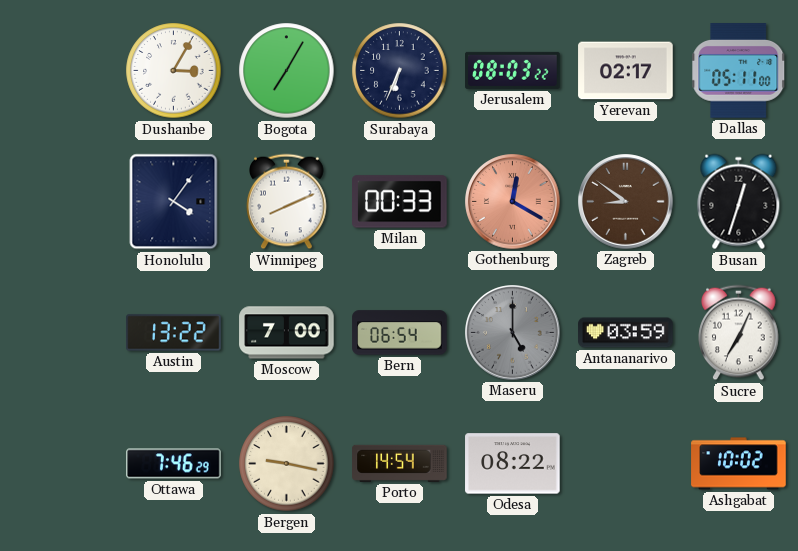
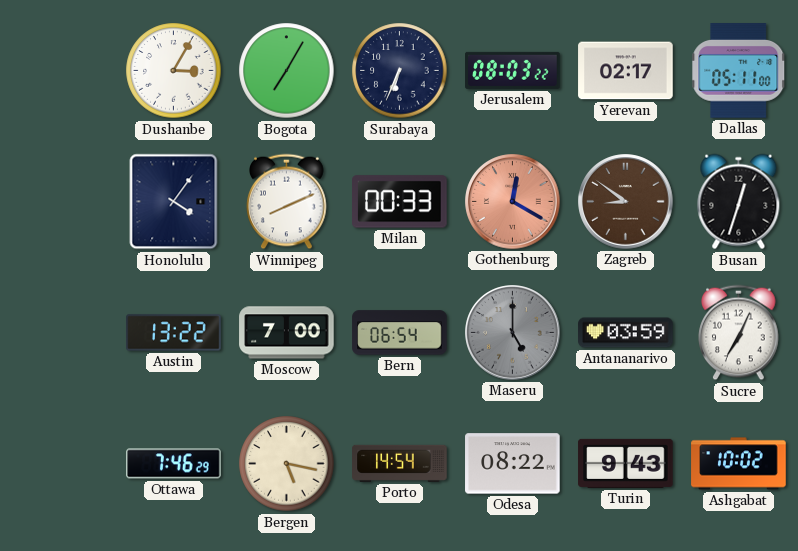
Bergen: 9:17 -> 5:17
Turin: none -> 9:43
